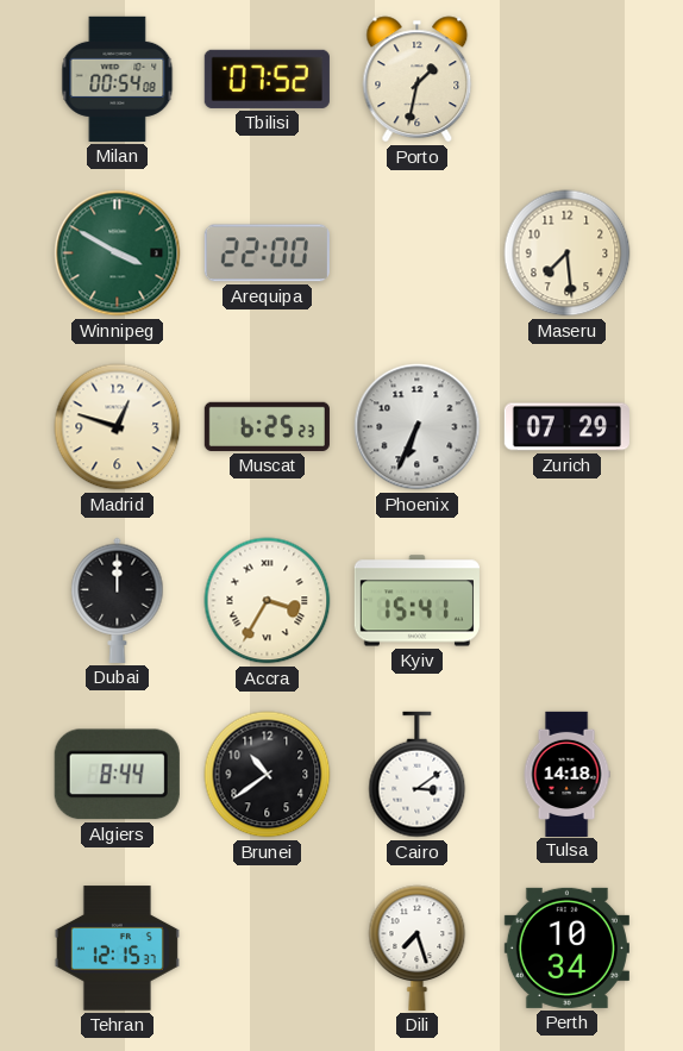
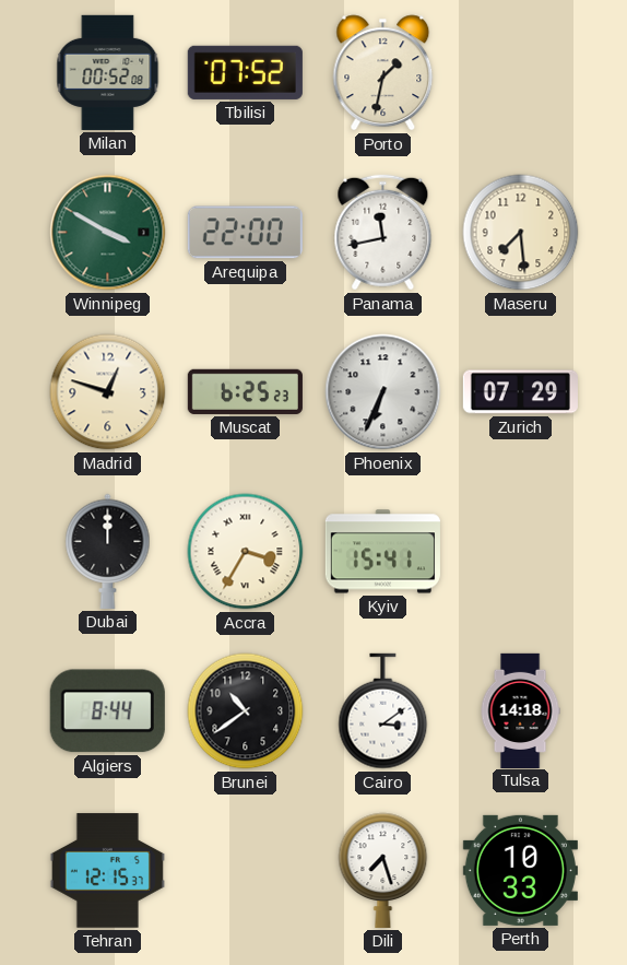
Milan: 00:54 -> 00:52
Panama: none -> 11:43
Perth: 10:34 -> 10:33
